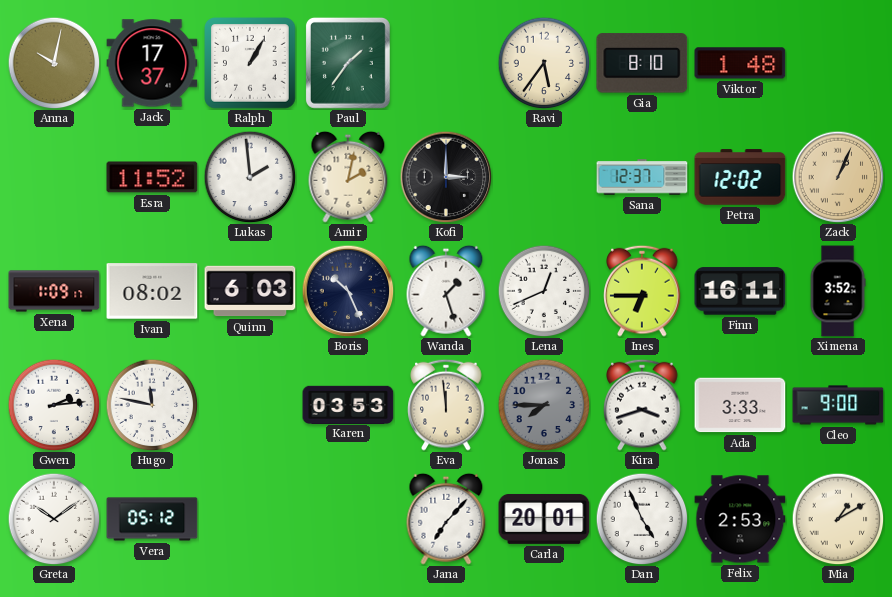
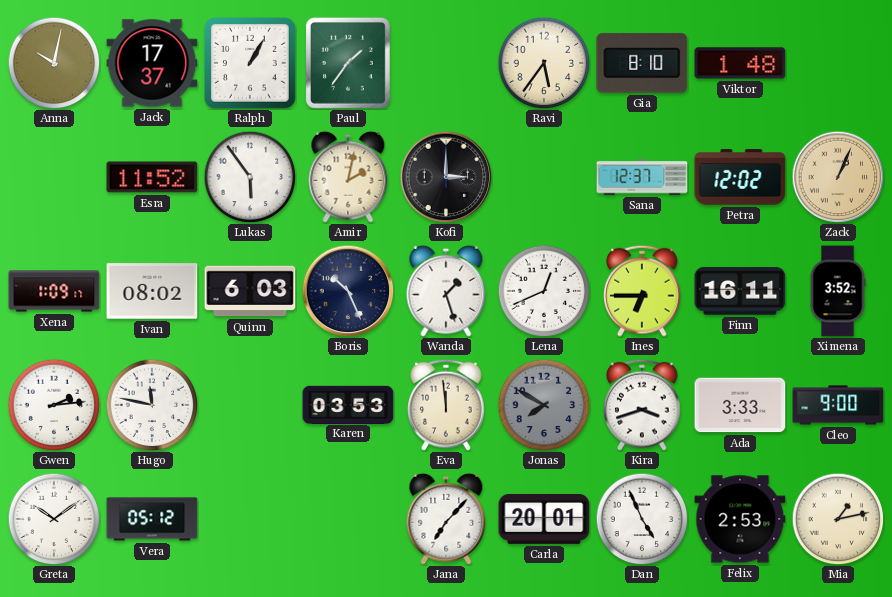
Lukas: 1:59 -> 5:54
Jonas: 7:45 -> 7:50
Mia: 1:10 -> 1:13
